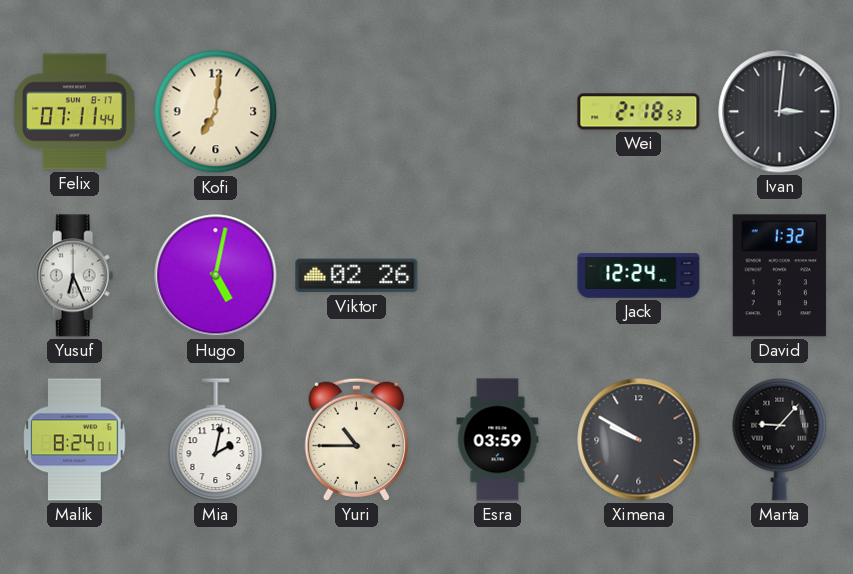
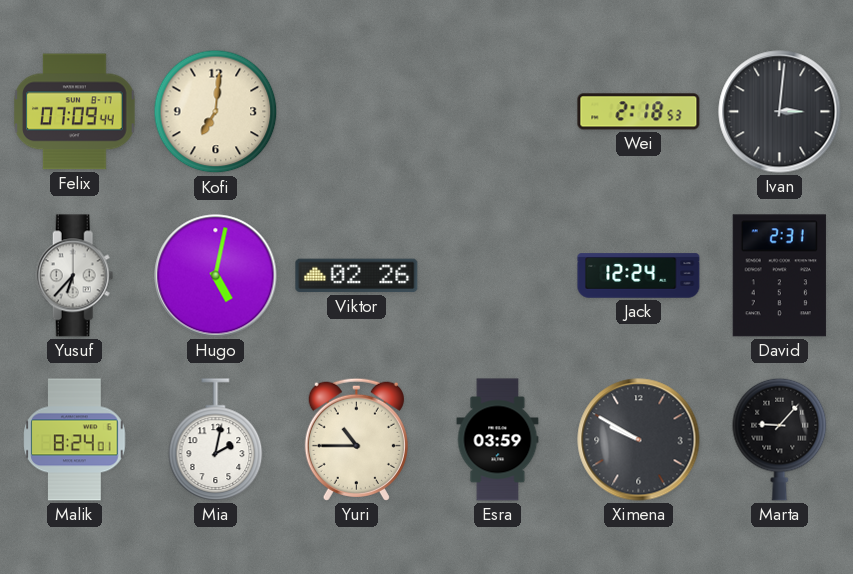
Felix: 07:11 -> 07:09
Yusuf: 6:26 -> 6:37
David: 1:32 -> 2:31
